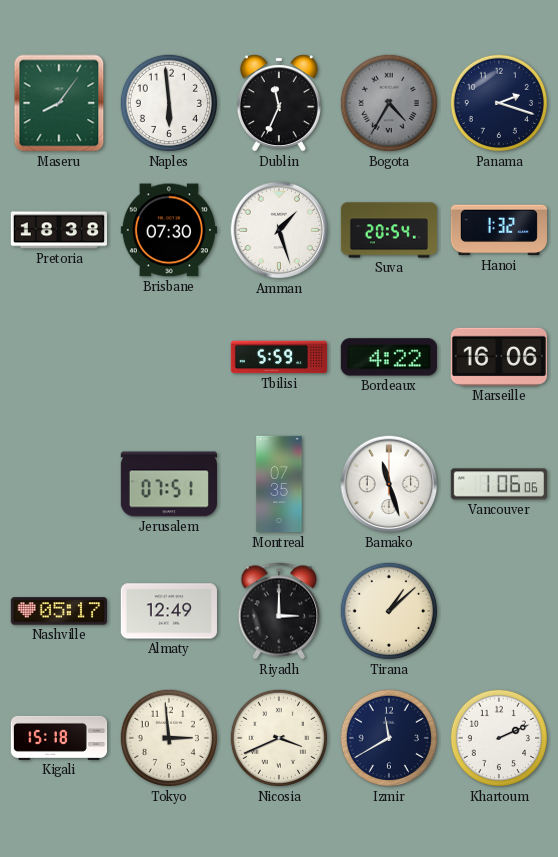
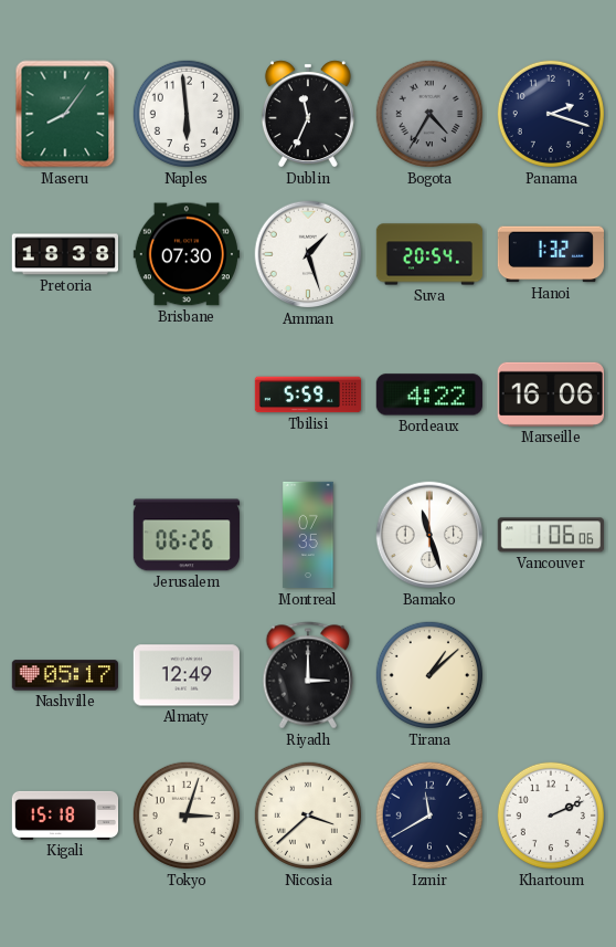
Jerusalem: 07:51 -> 06:26
Tokyo: 2:59 -> 3:03
Nicosia: 3:41 -> 3:38
